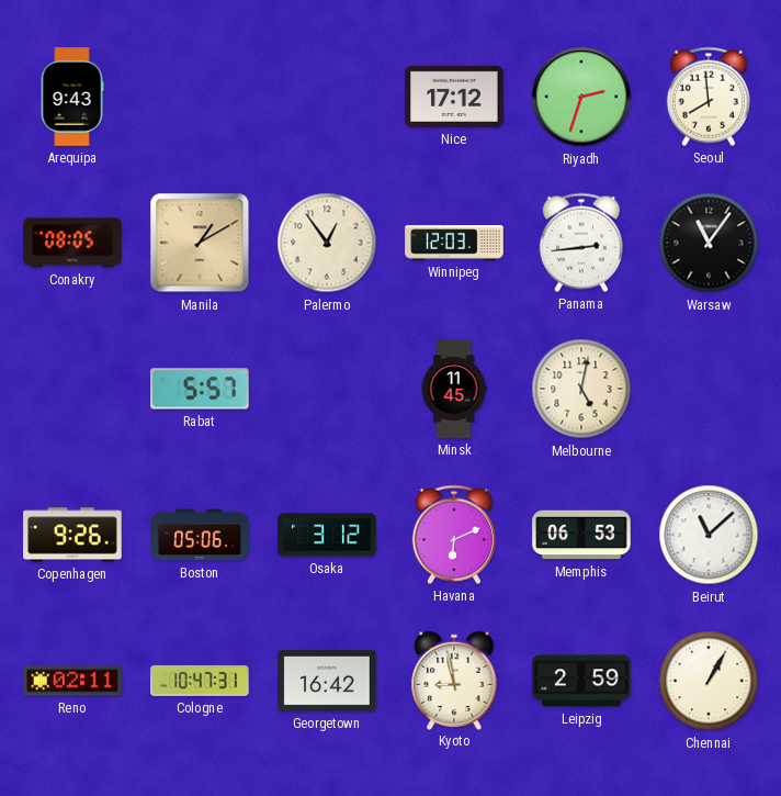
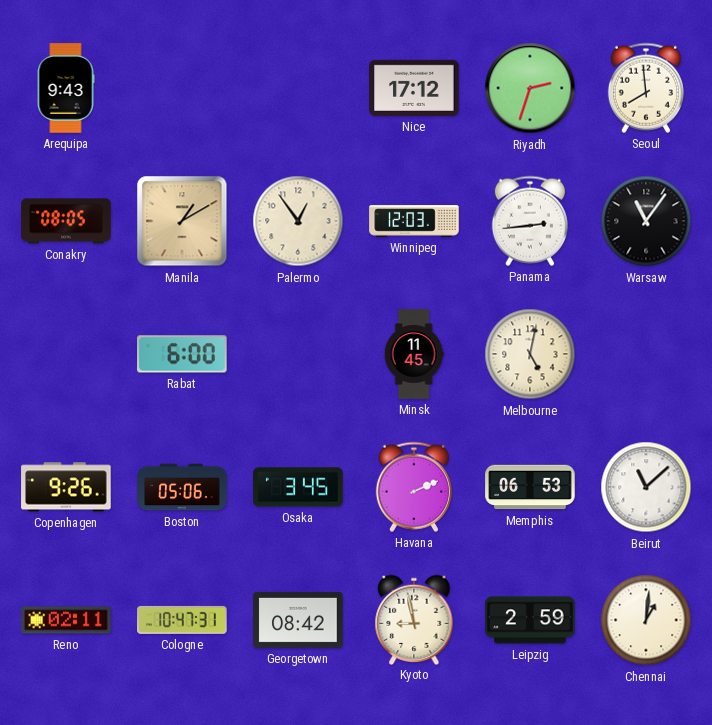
Rabat: 5:57 -> 6:00
Osaka: 3:12 -> 3:45
Havana: 6:11 -> 2:11
Georgetown: 16:42 -> 08:42
Chennai: 1:05 -> 1:01
